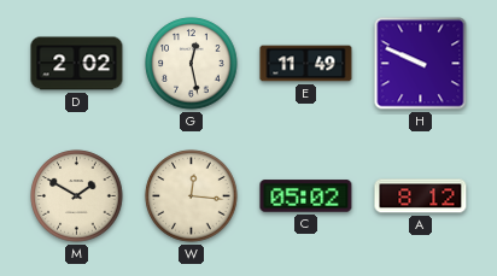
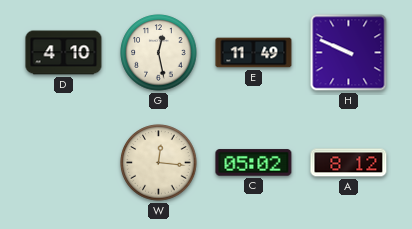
D: 2:02 -> 4:10
M: 1:50 -> none
